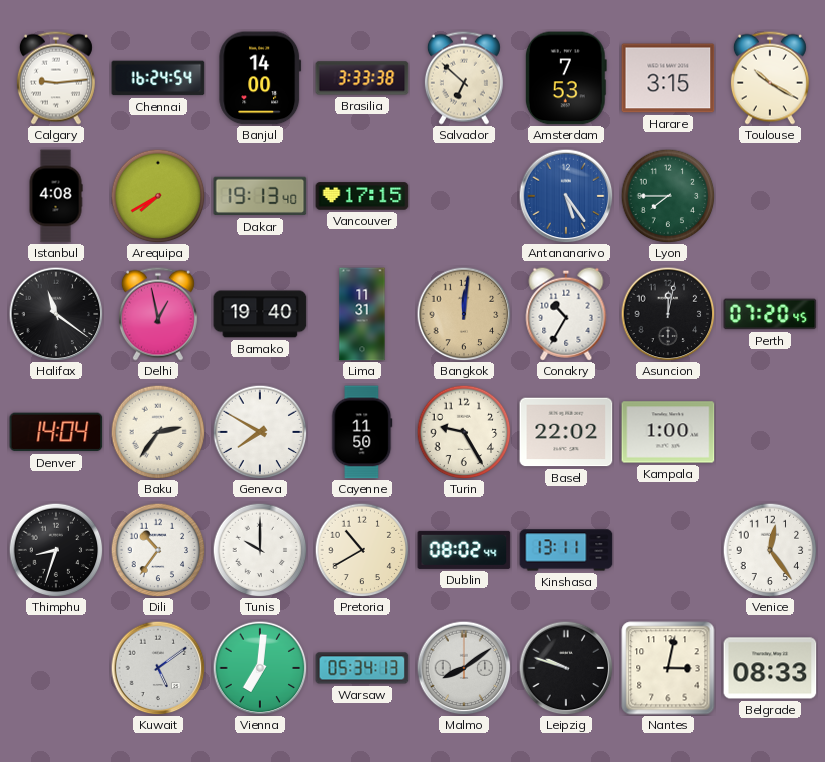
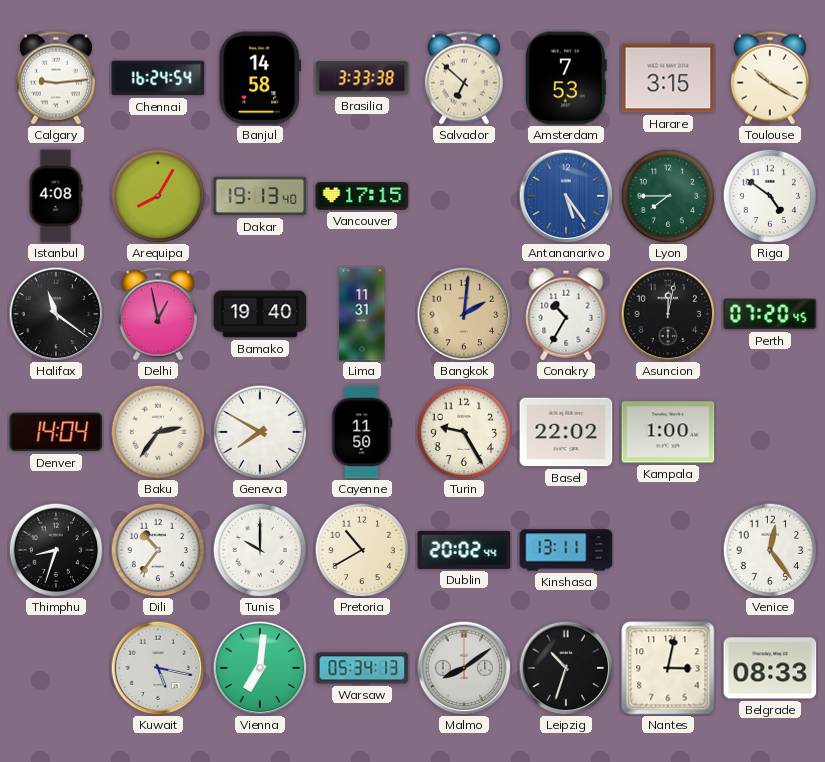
Banjul: 14:00 -> 14:58
Arequipa: 7:40 -> 8:05
Riga: none -> 4:51
Bangkok: 12:01 -> 2:01
Dublin: 08:02 -> 20:02
Kuwait: 5:09 -> 5:17
Leipzig: 9:48 -> 10:33
